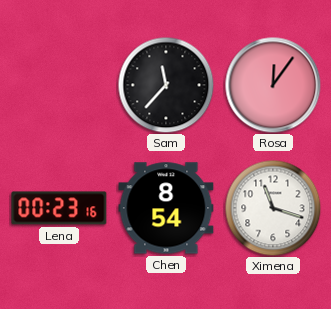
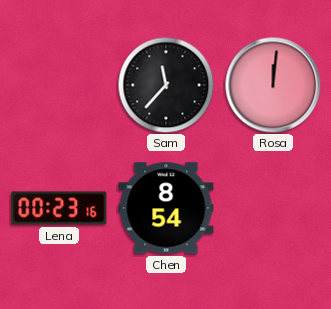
Rosa: 12:06 -> 12:01
Ximena: 11:18 -> none
